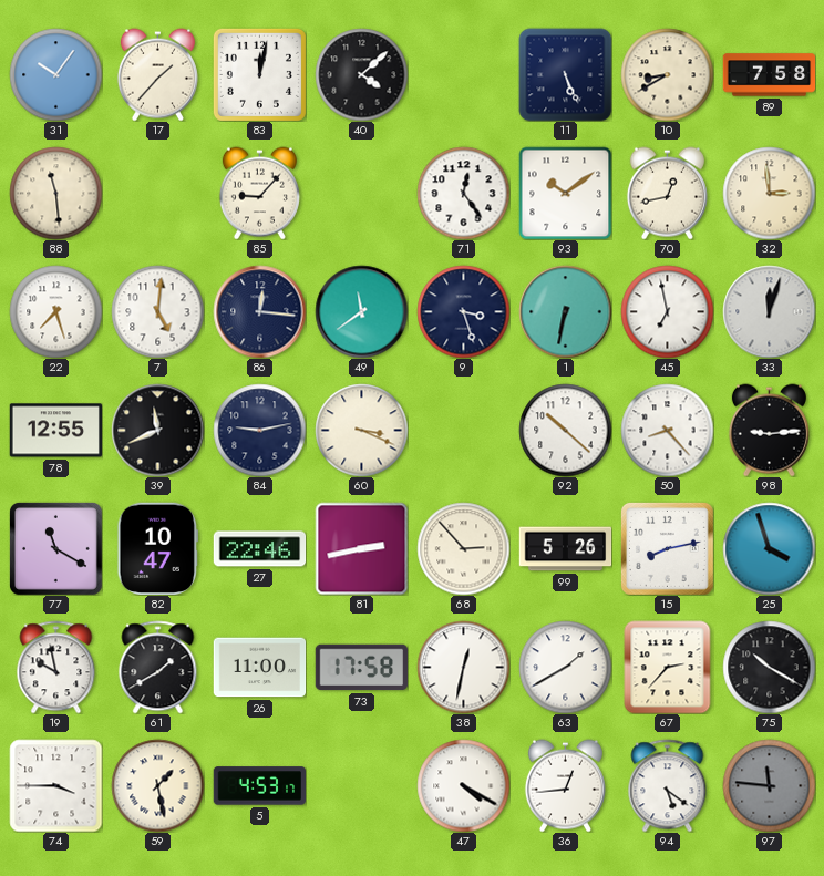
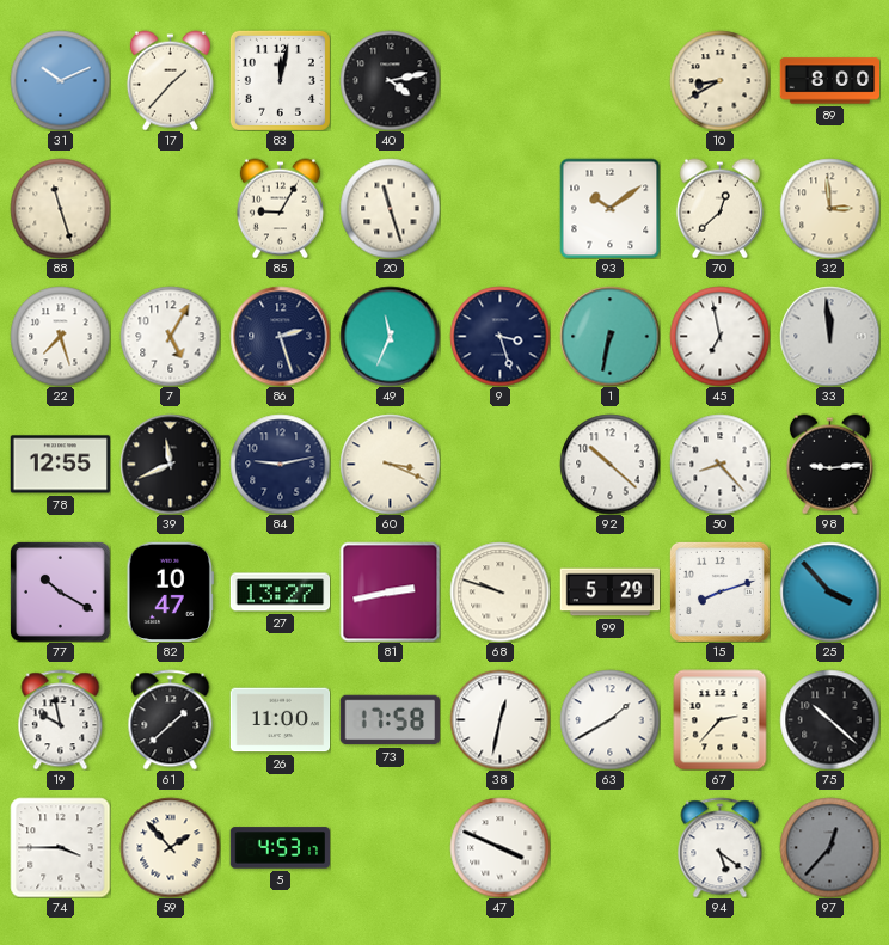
31: 10:06 -> 10:11
40: 4:08 -> 4:13
11: 5:26 -> none
89: 7:58 -> 8:00
88: 11:29 -> 11:27
85: 9:07 -> 9:05
20: none -> 11:27
71: 12:24 -> none
70: 12:43 -> 12:38
7: 5:01 -> 5:05
86: 12:16 -> 2:27
49: 11:39 -> 11:34
33: 12:03 -> 11:59
77: 11:20 -> 10:20
27: 22:46 -> 13:27
68: 2:53 -> 9:48
99: 5:26 -> 5:29
15: 8:13 -> 8:12
25: 3:57 -> 3:53
61: 1:40 -> 1:38
75: 10:20 -> 10:22
59: 1:28 -> 1:53
47: 4:20 -> 3:49
36: 12:44 -> none
97: 11:46 -> 12:37
